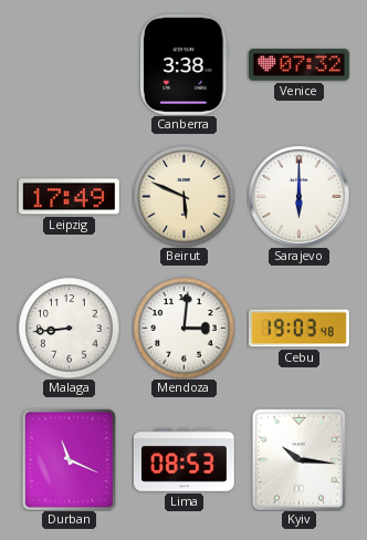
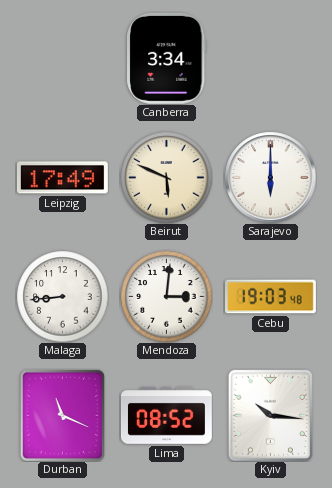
Canberra: 3:38 -> 3:34
Venice: 07:32 -> none
Lima: 08:53 -> 08:52
